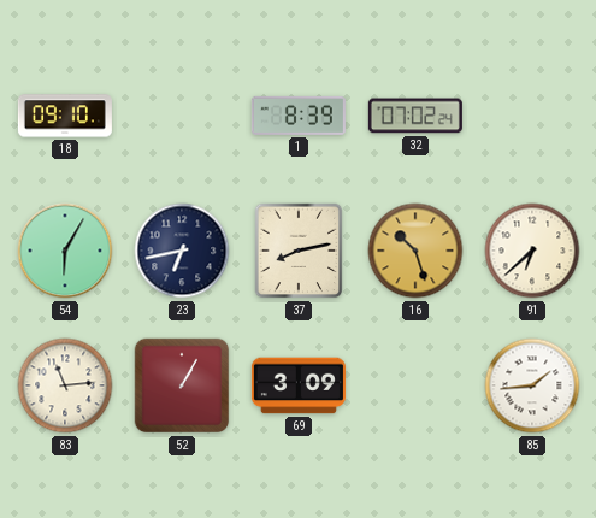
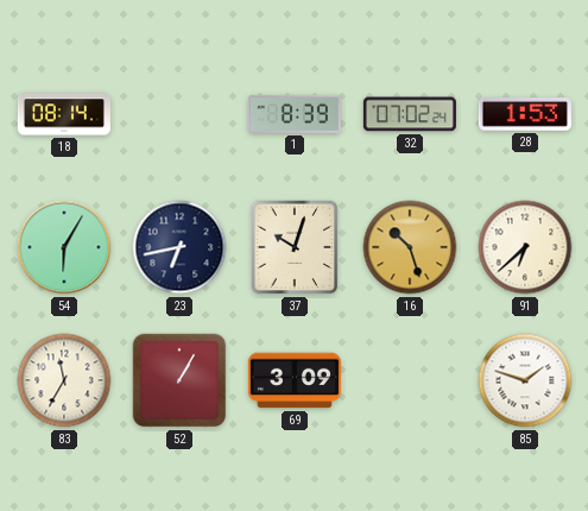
18: 09:10 -> 08:14
28: none -> 1:53
37: 8:13 -> 10:03
83: 11:14 -> 11:35
85: 1:44 -> 1:48
